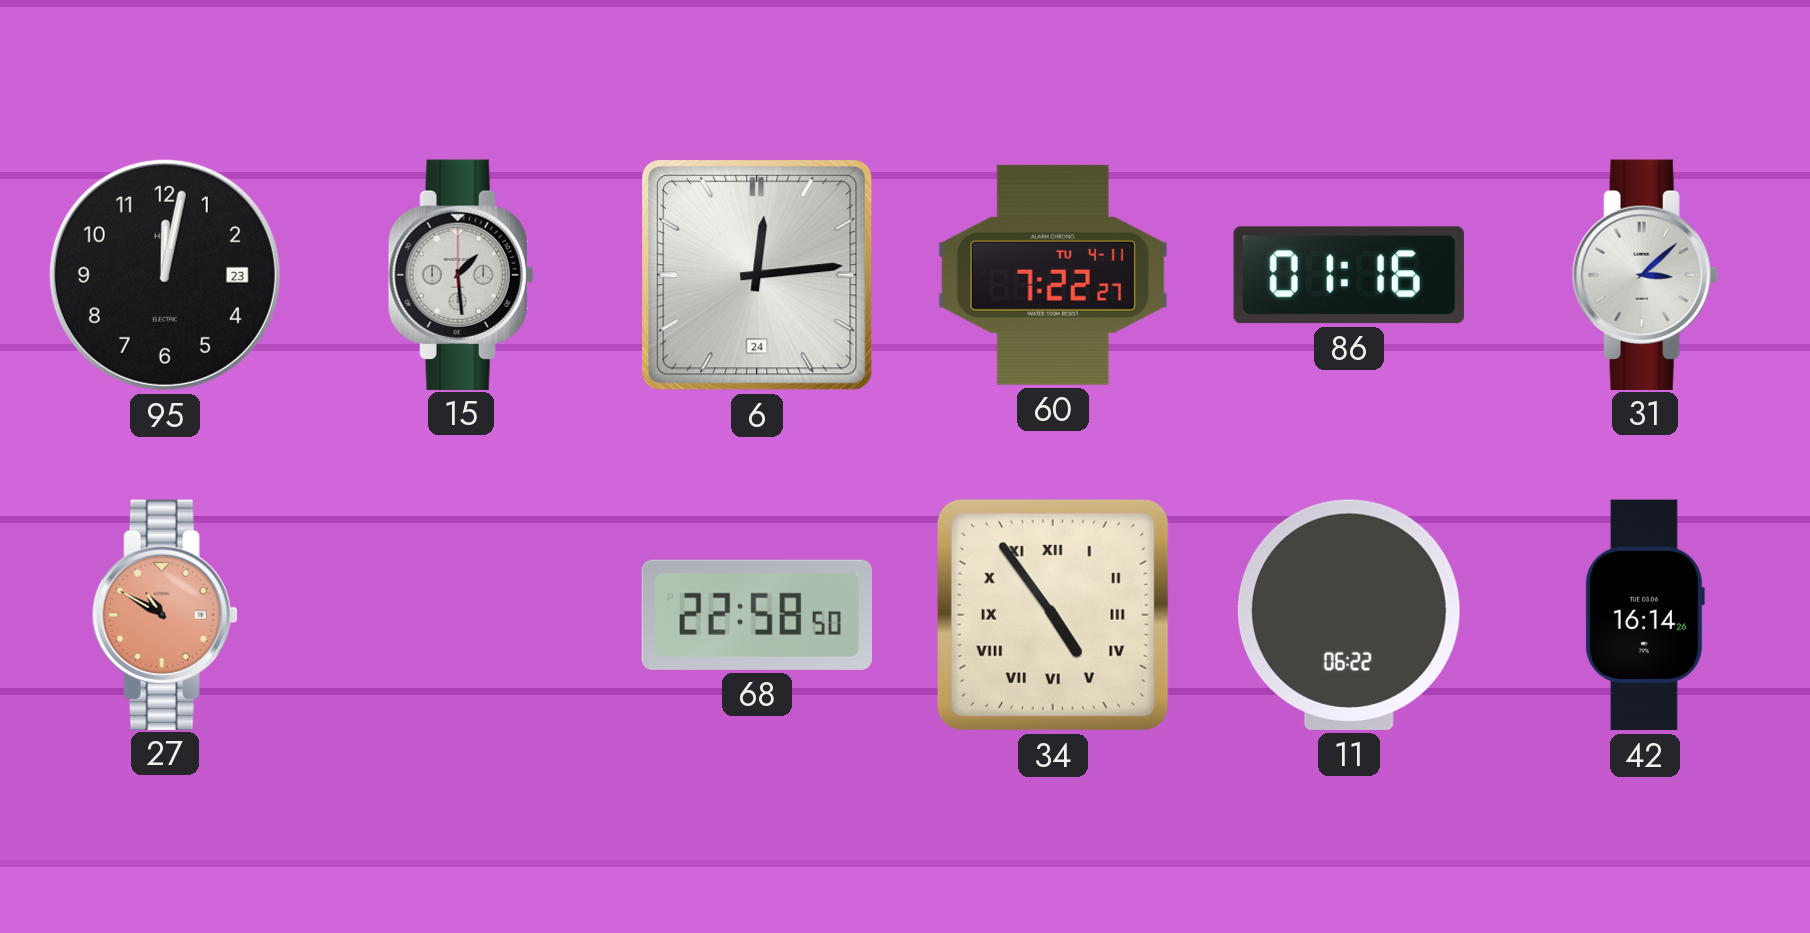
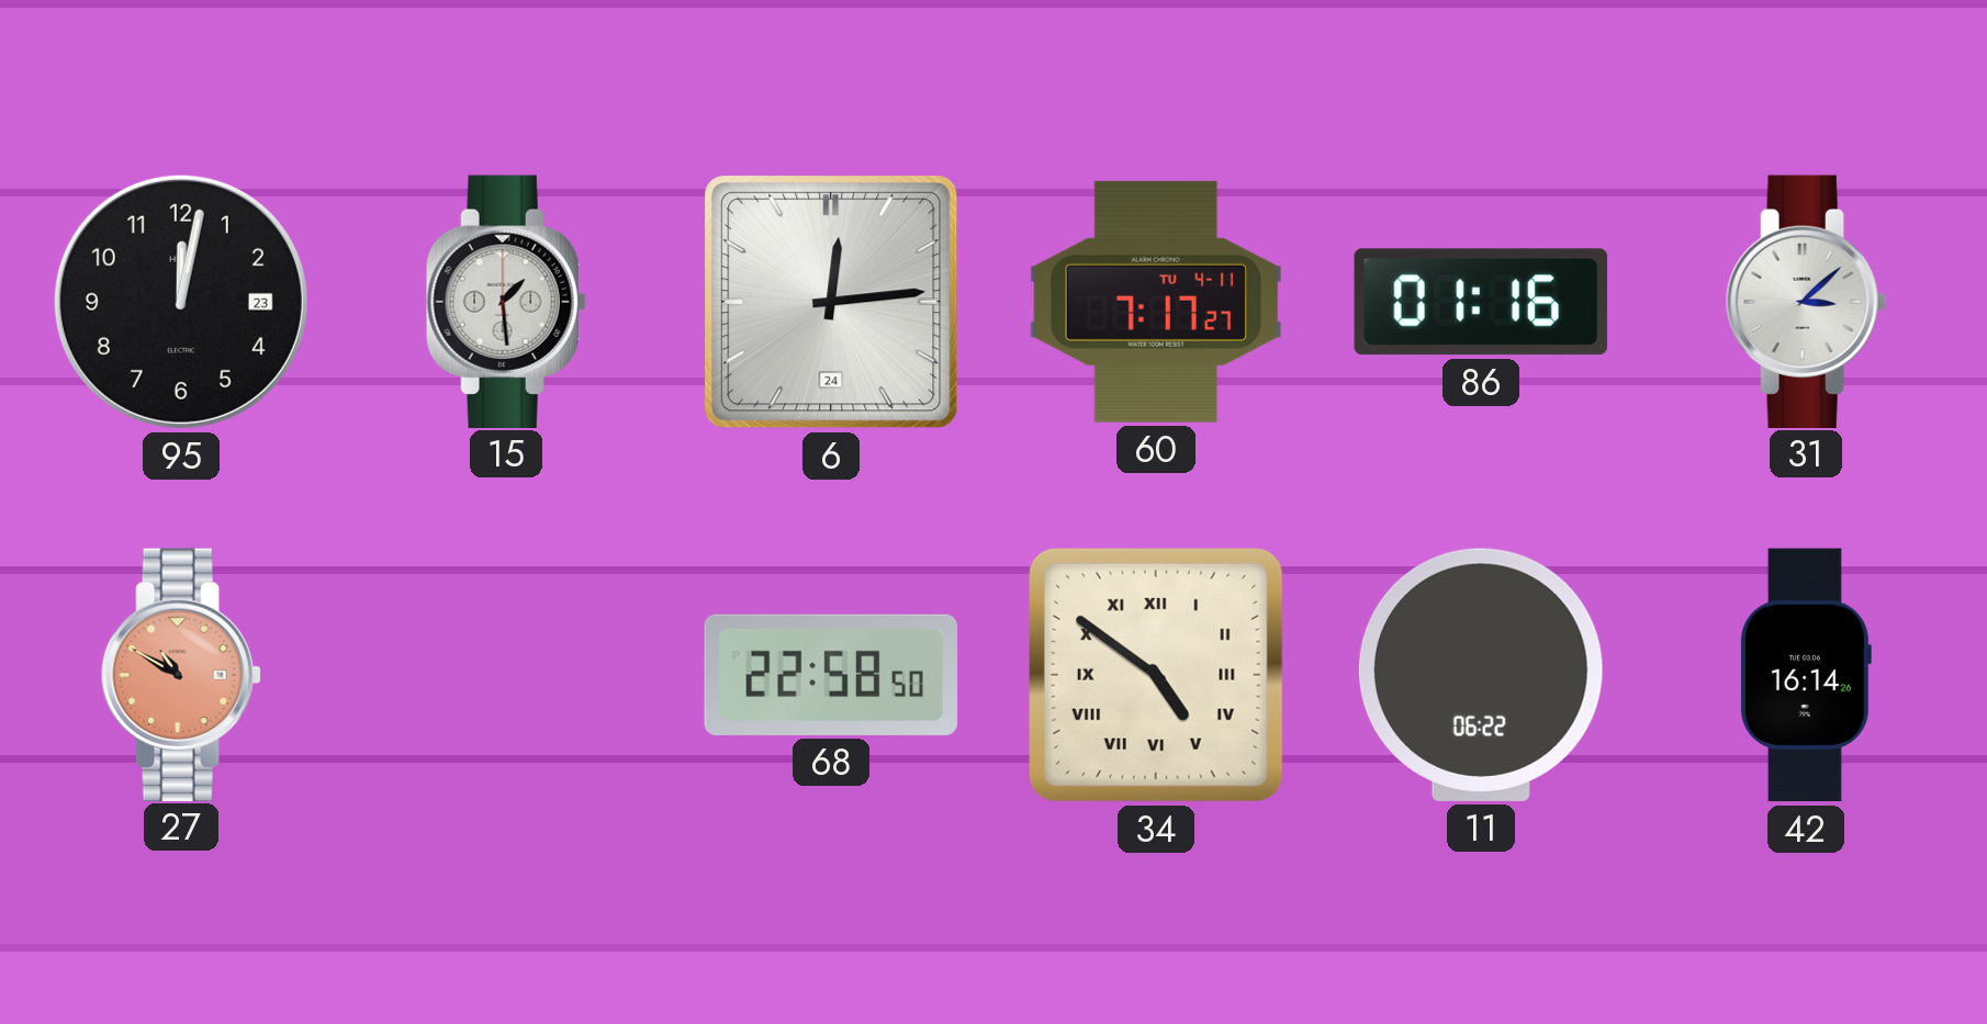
60: 7:22 -> 7:17
34: 4:54 -> 4:51
